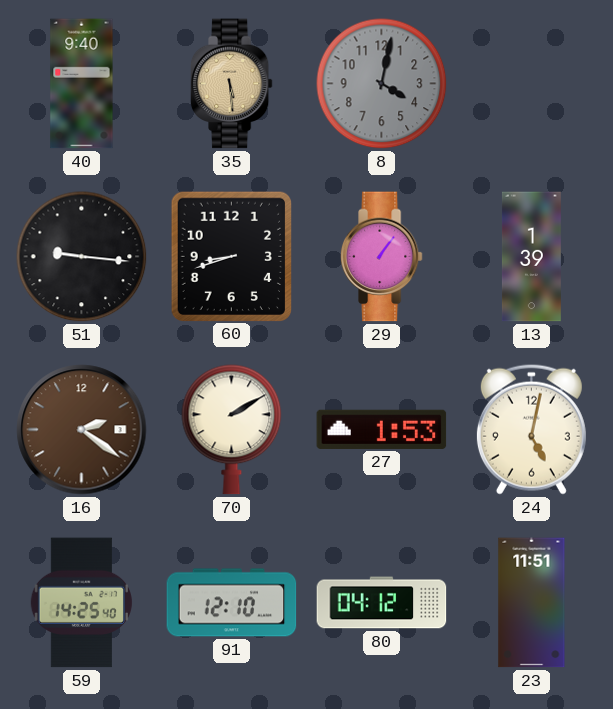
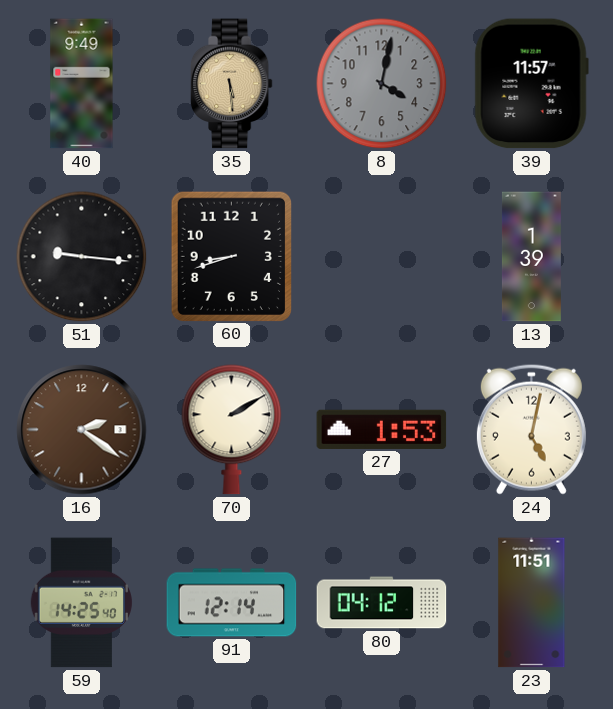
40: 9:40 -> 9:49
39: none -> 11:57
29: 1:06 -> none
91: 12:10 -> 12:14
